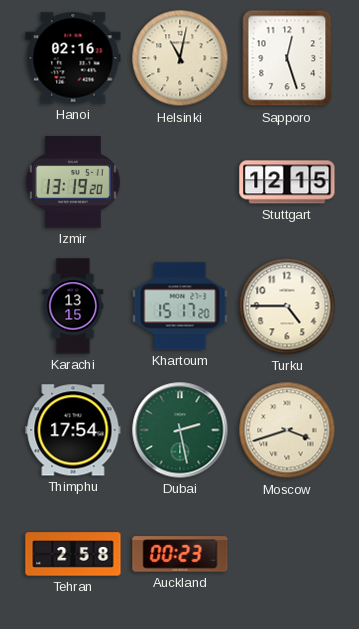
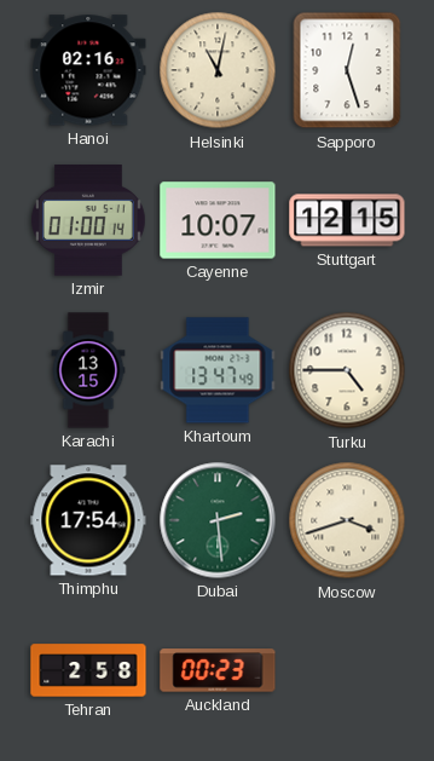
Izmir: 13:19 -> 01:00
Cayenne: none -> 10:07
Khartoum: 15:17 -> 13:47
Dubai: 2:28 -> 2:29
